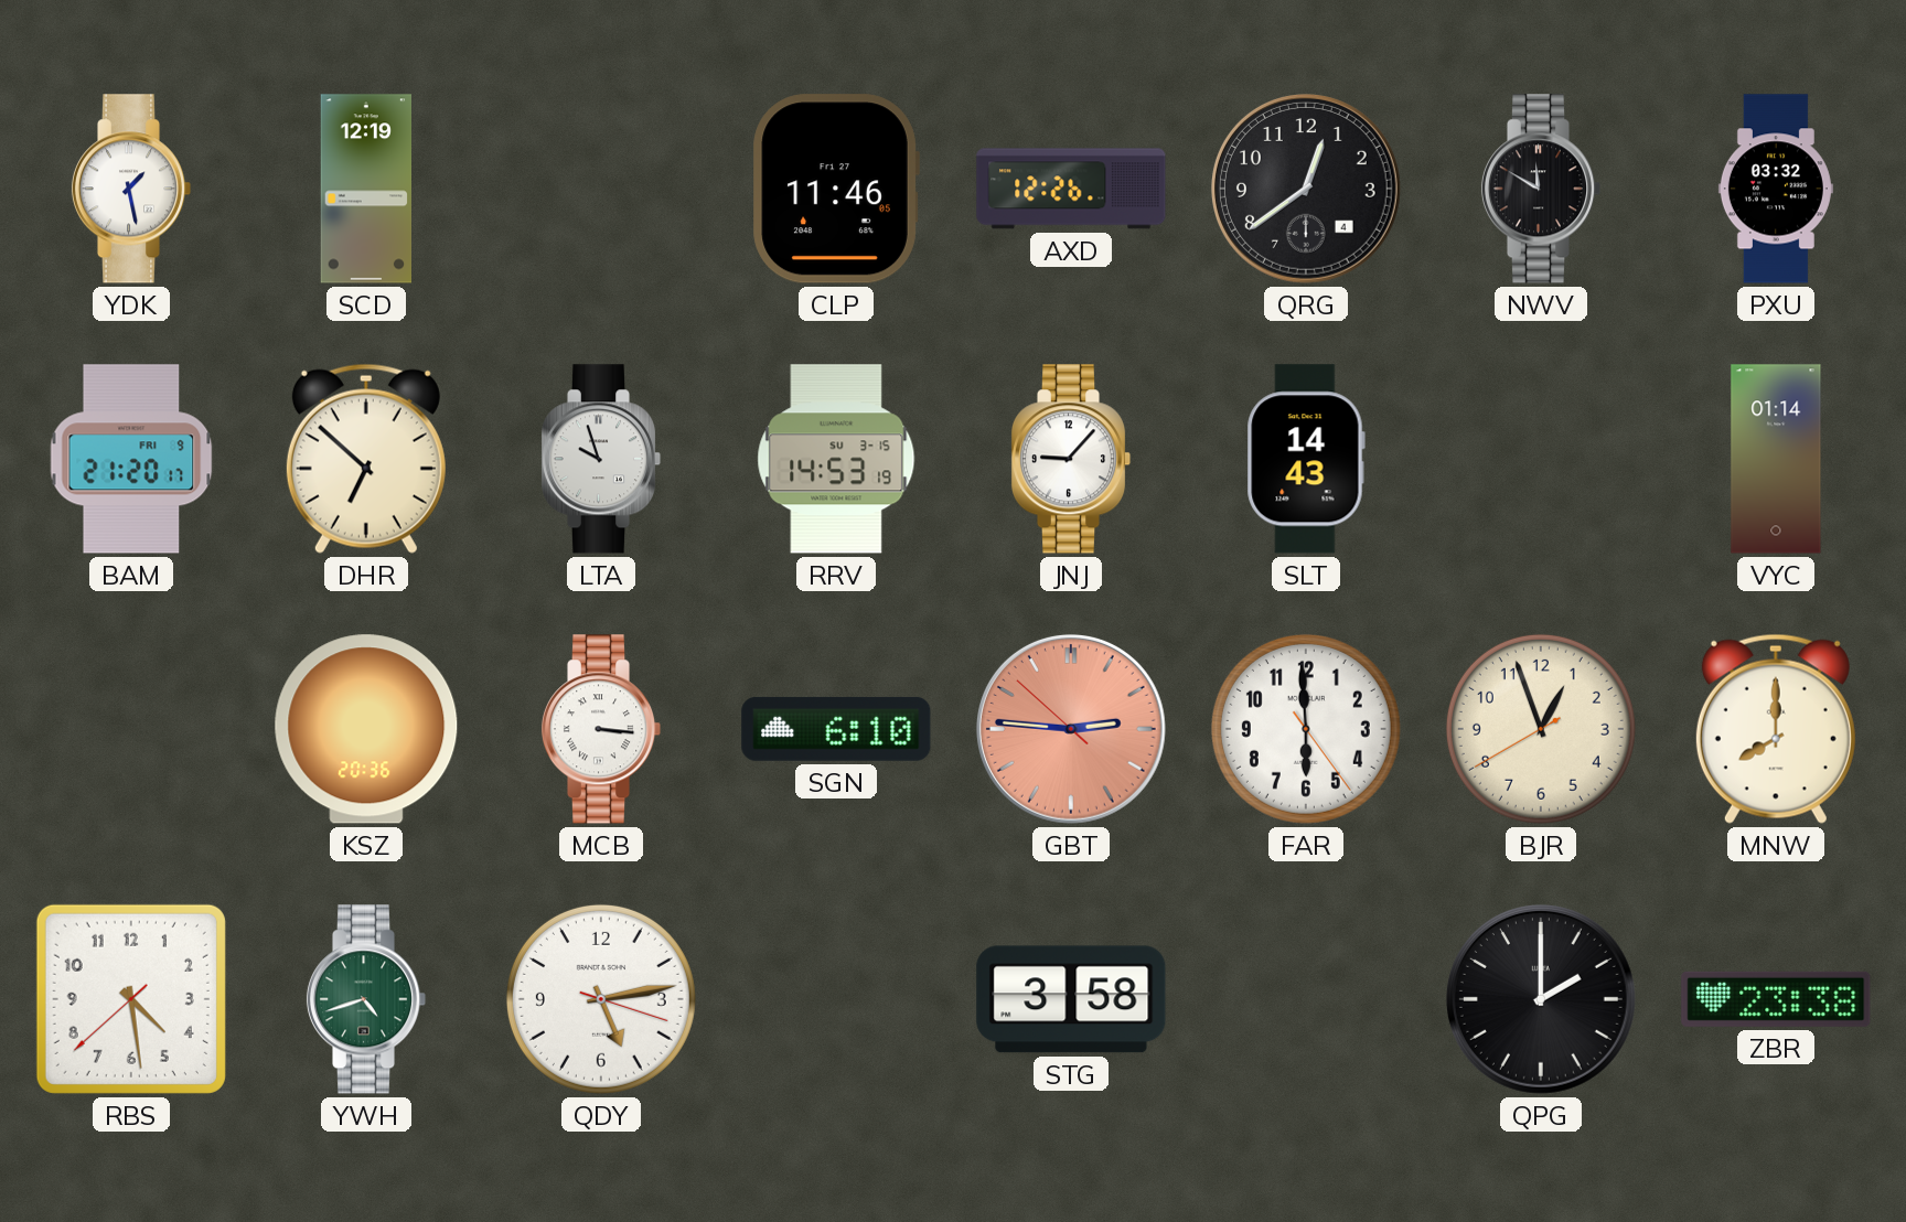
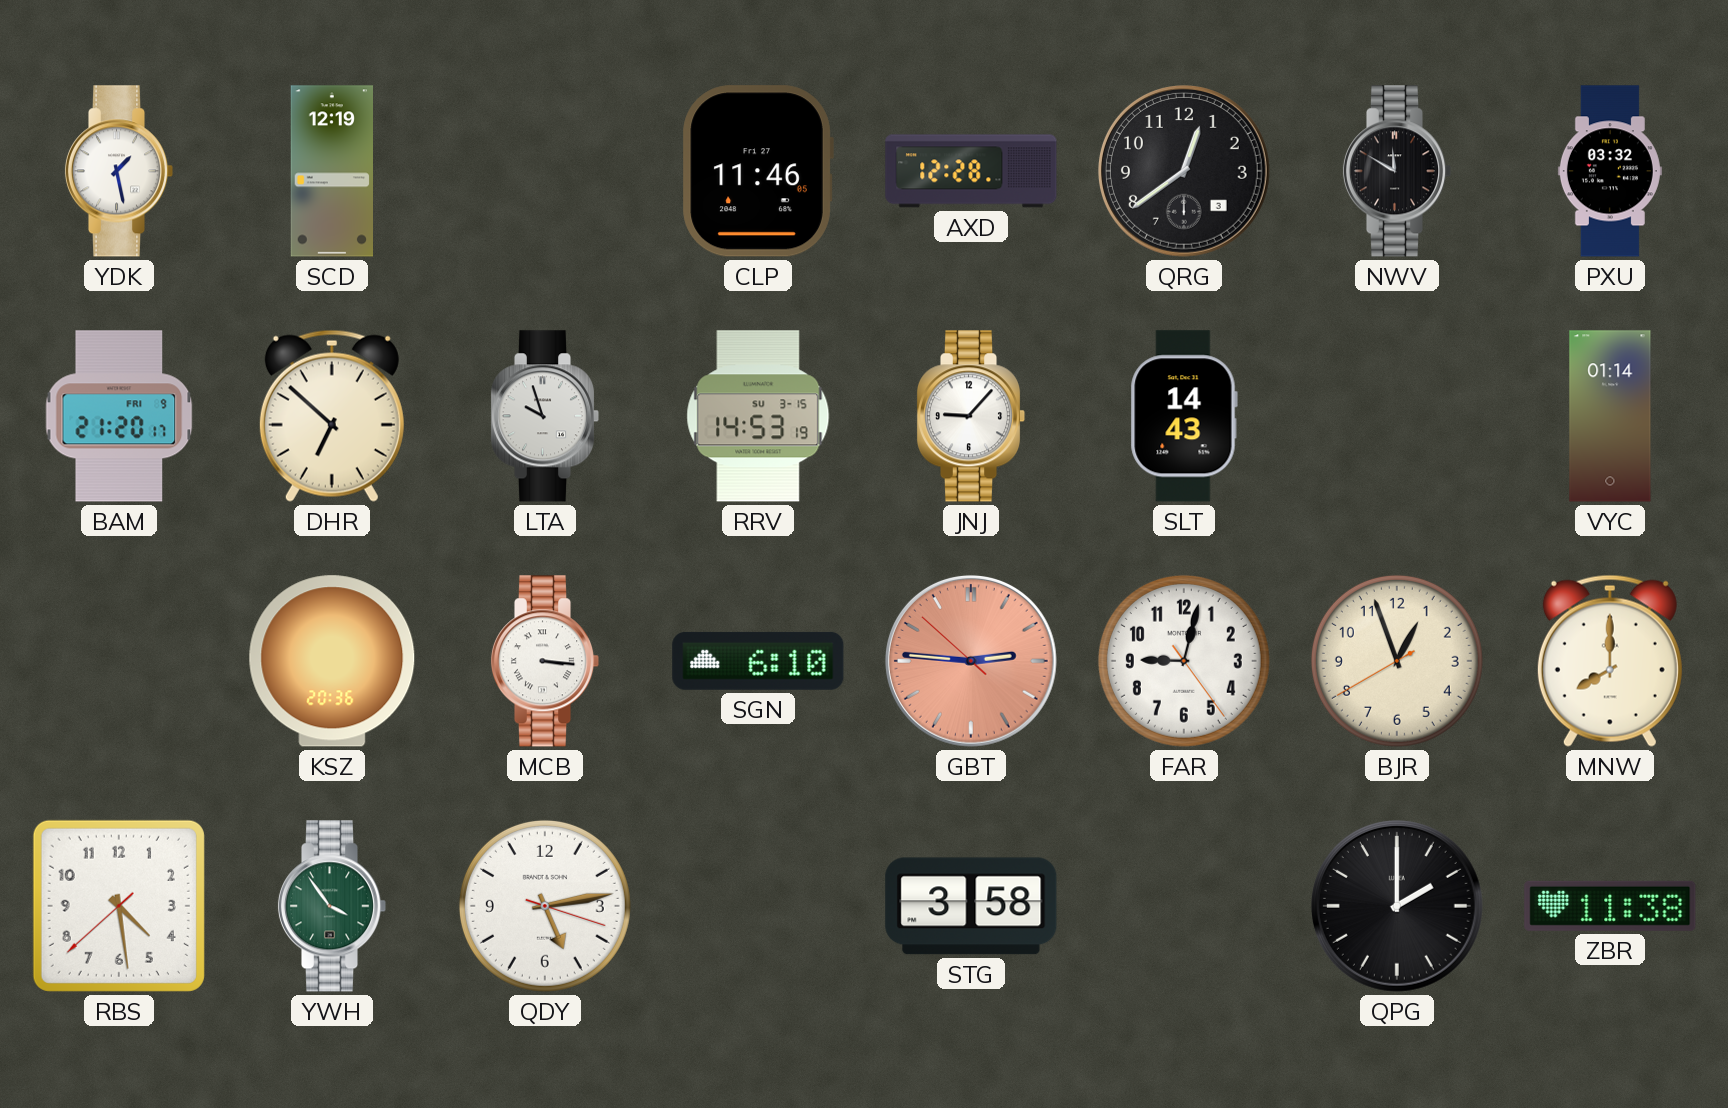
AXD: 12:26 -> 12:28
QRG date: 4 -> 3
FAR: 5:59 -> 9:02
YWH: 4:42 -> 3:54
ZBR: 23:38 -> 11:38
